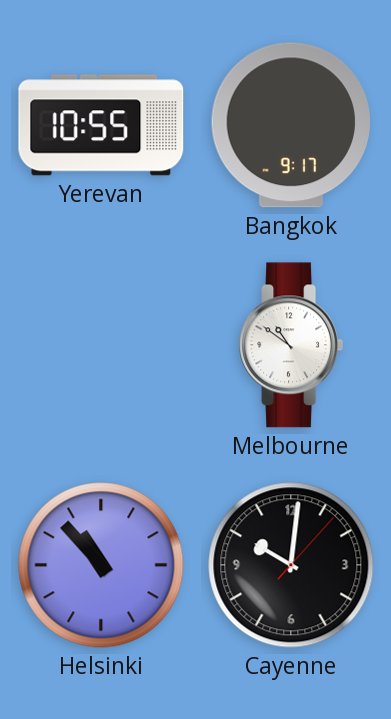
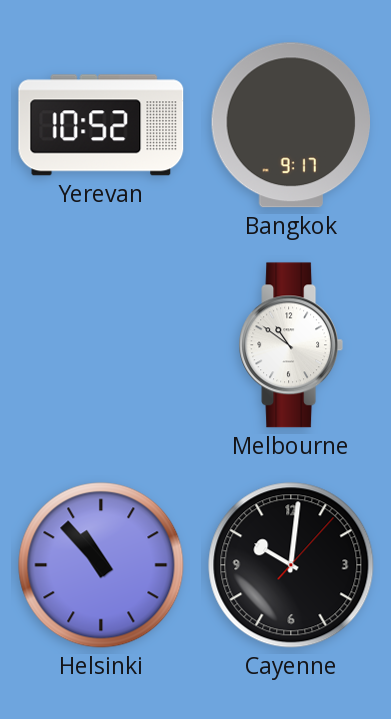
Yerevan: 10:55 -> 10:52
